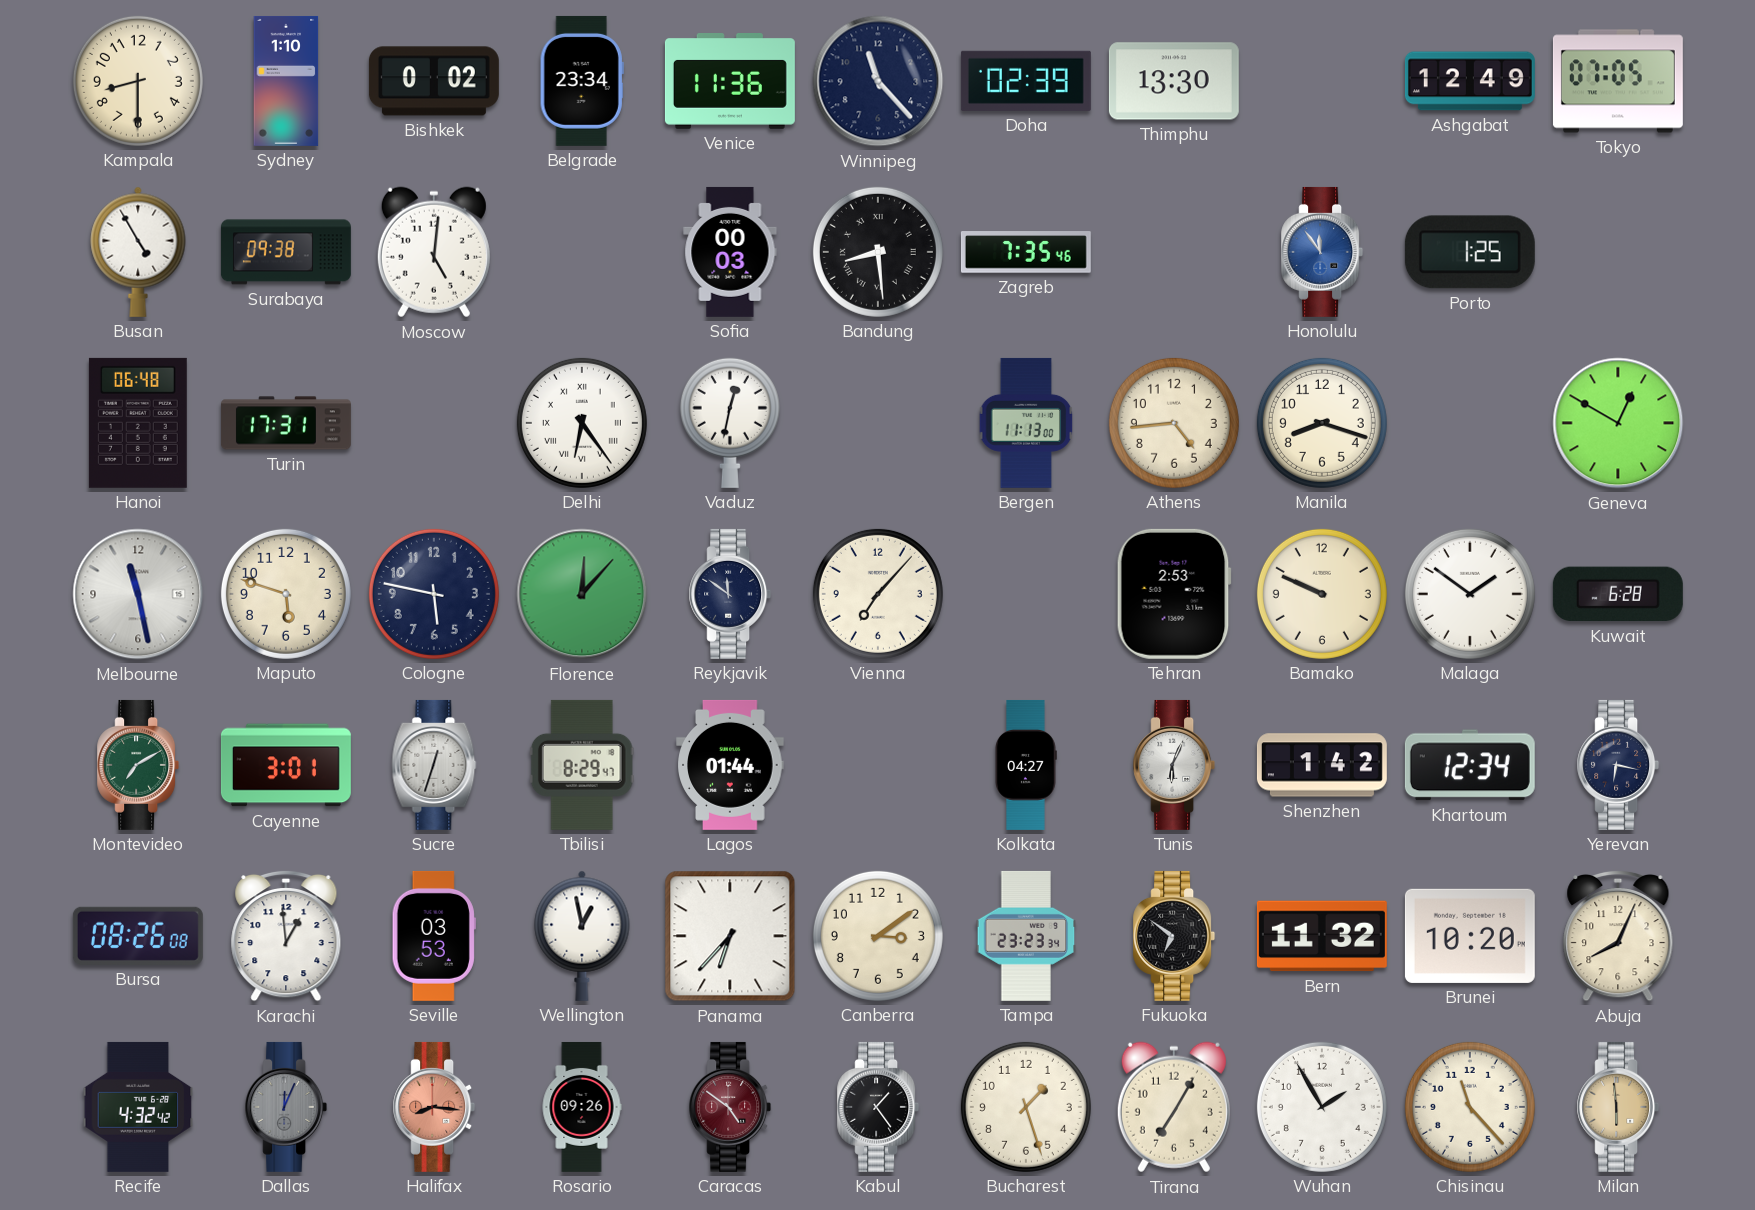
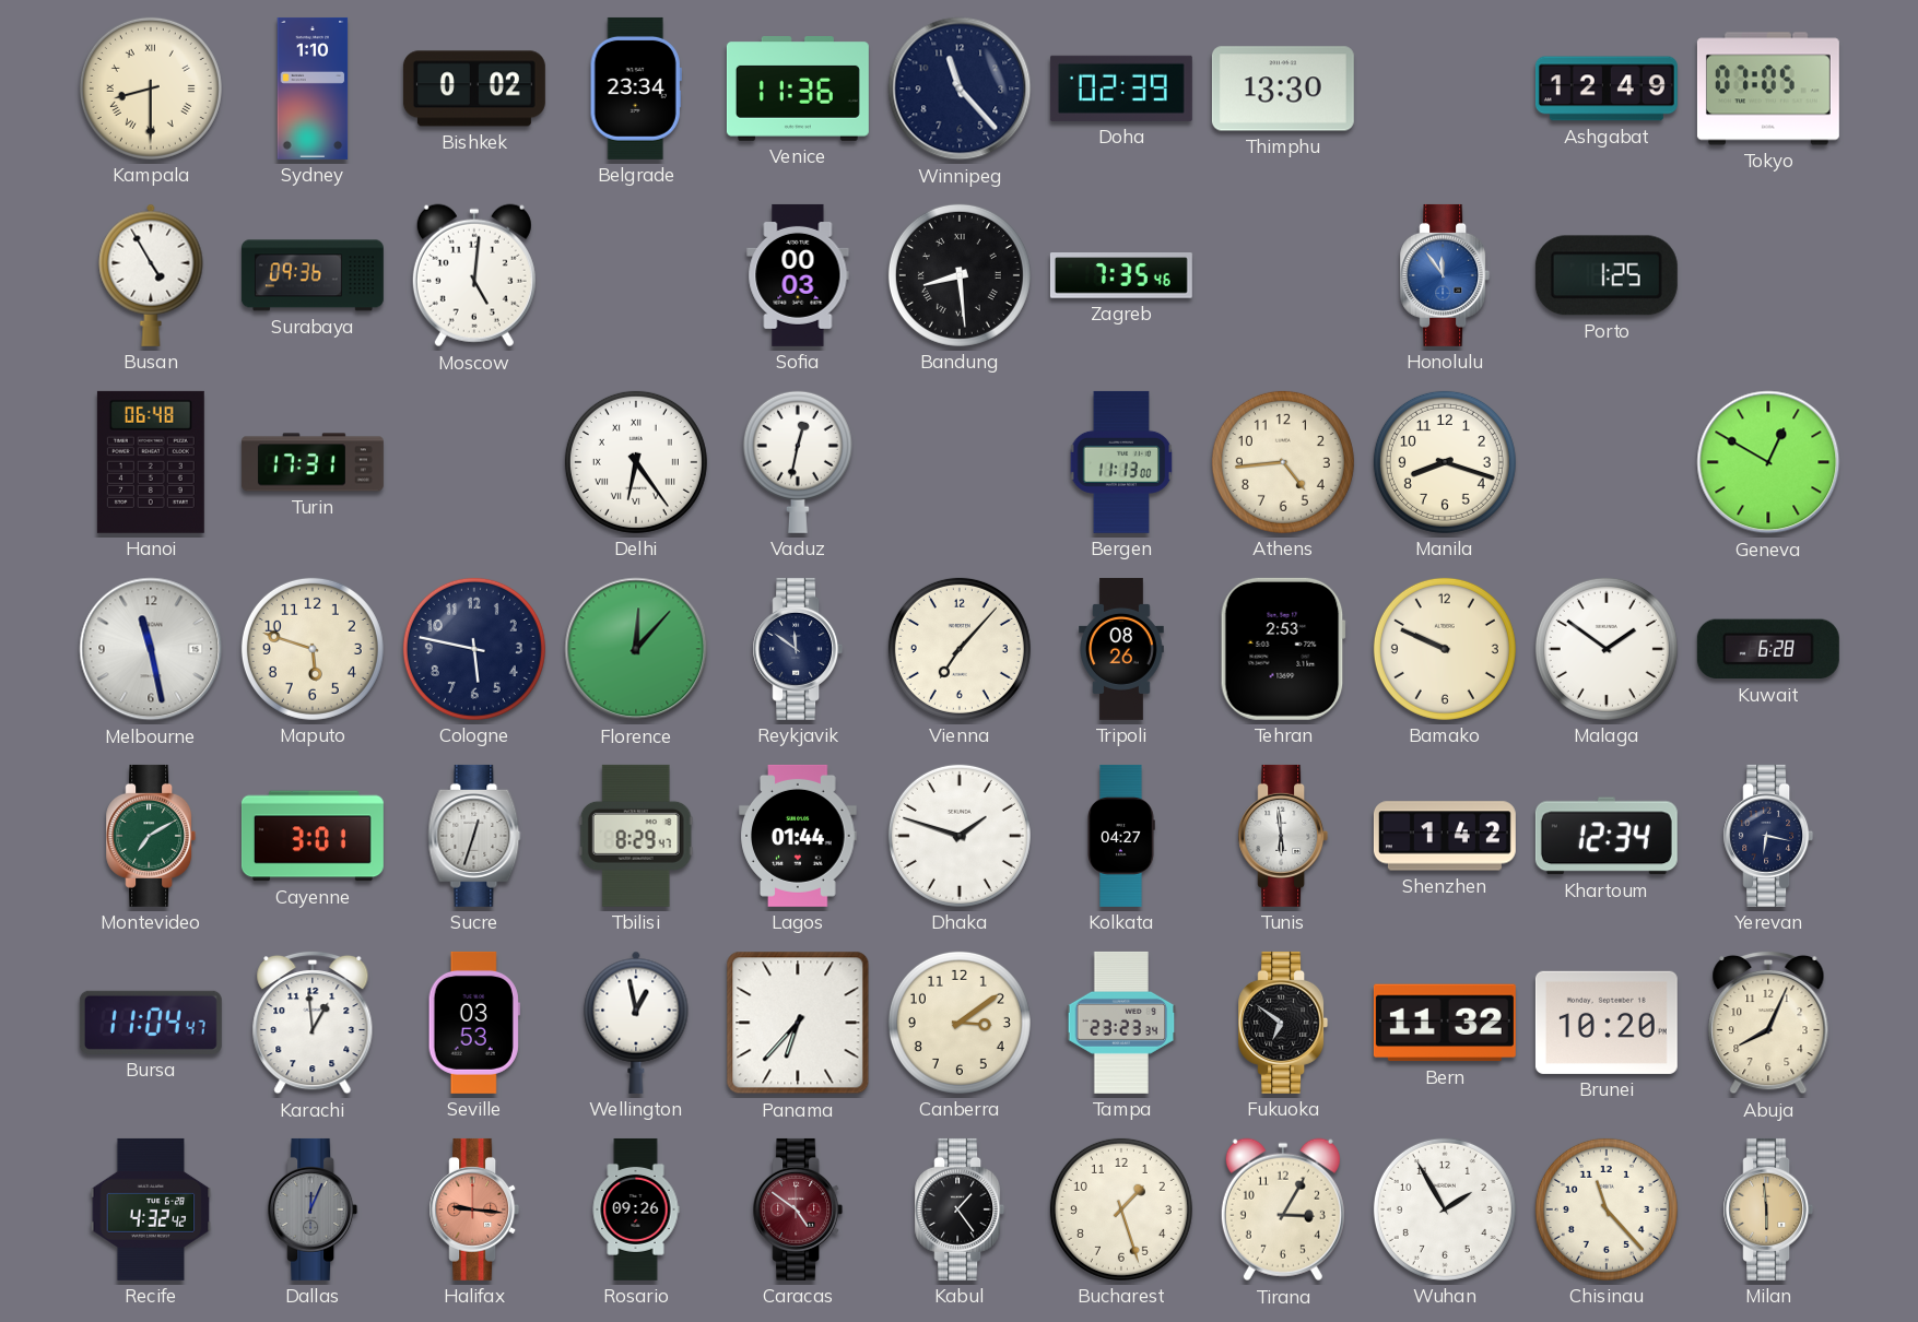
Kampala numerals: Arabic -> Roman
Surabaya: 09:38 -> 09:36
Tripoli: none -> 08:26
Dhaka: none -> 1:48
Tunis: 6:04 -> 5:59
Bursa: 08:26 -> 11:04
Halifax: 8:16 -> 9:16
Tirana: 7:05 -> 3:05
